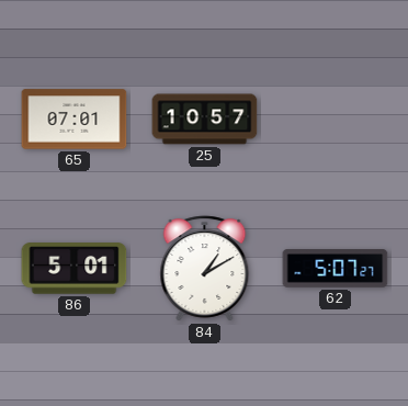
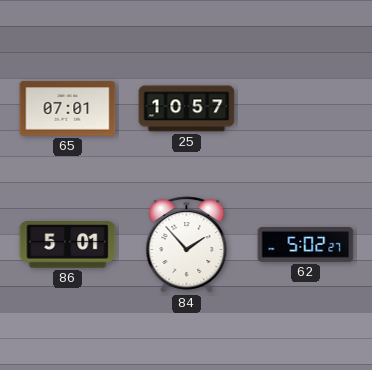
84: 1:10 -> 1:53
62: 5:07 -> 5:02
